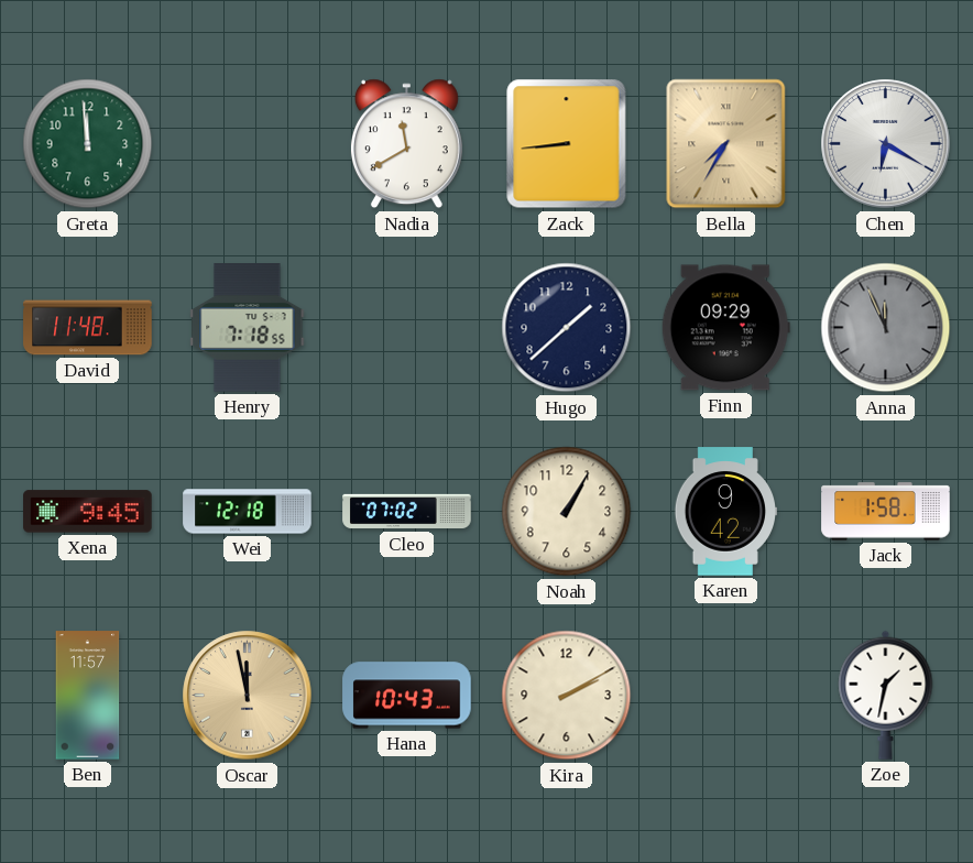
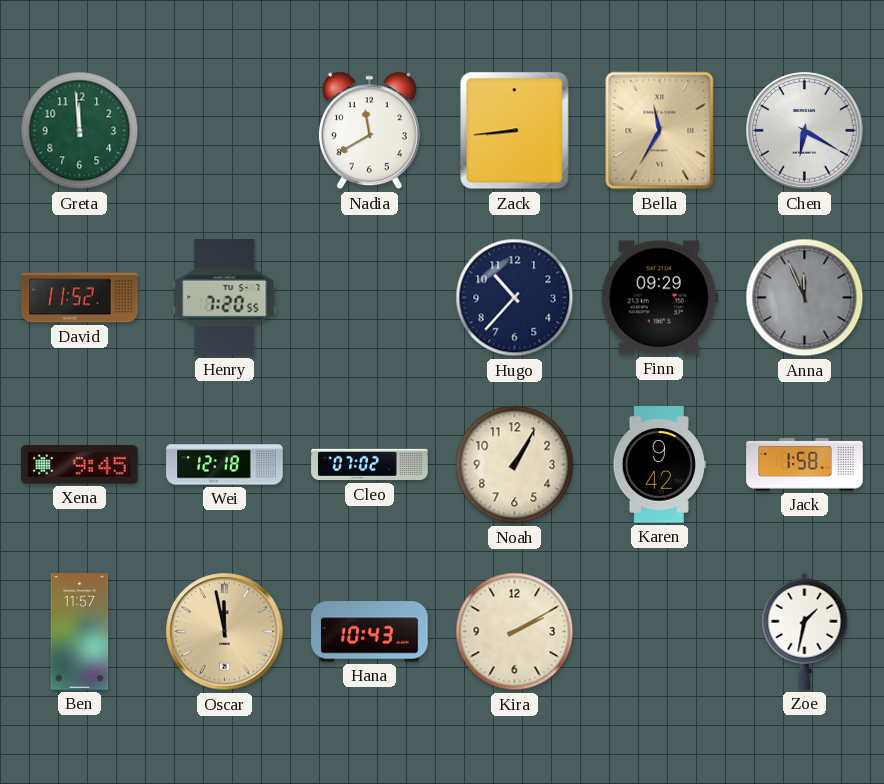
Bella: 7:35 -> 11:35
David: 11:48 -> 11:52
Henry: 7:18 -> 7:20
Hugo: 1:38 -> 10:37
